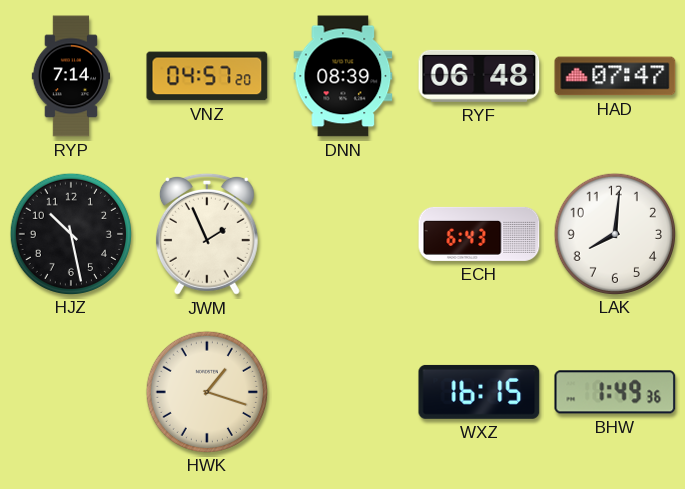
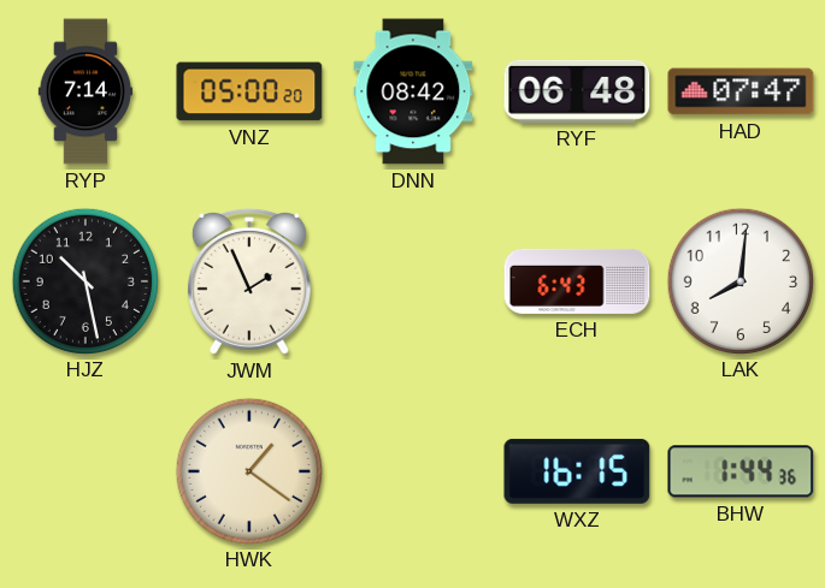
VNZ: 04:57 -> 05:00
DNN: 08:39 -> 08:42
HWK: 1:18 -> 1:21
BHW: 1:49 -> 1:44
